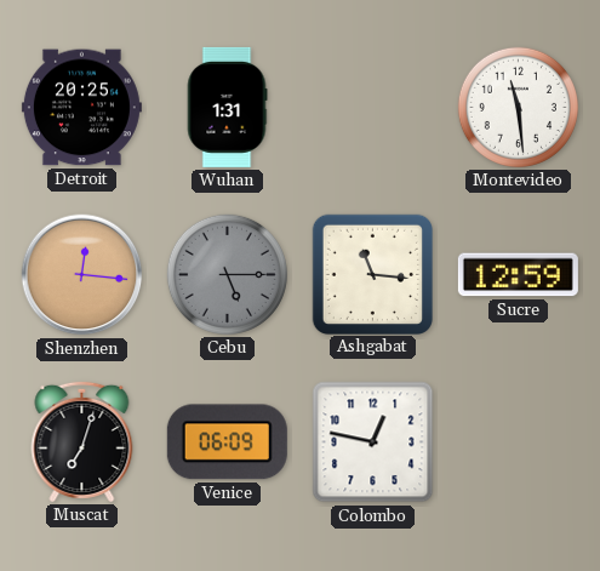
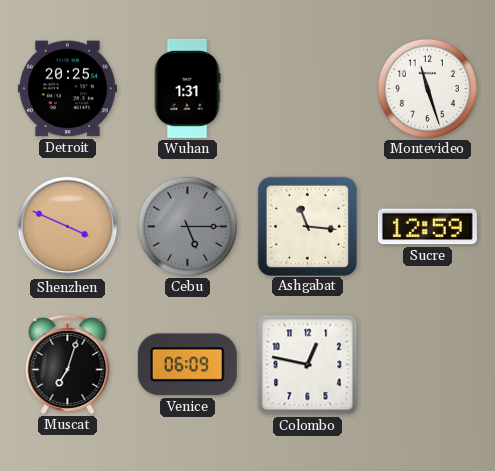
Montevideo: 11:29 -> 11:27
Shenzhen: 12:16 -> 3:49
